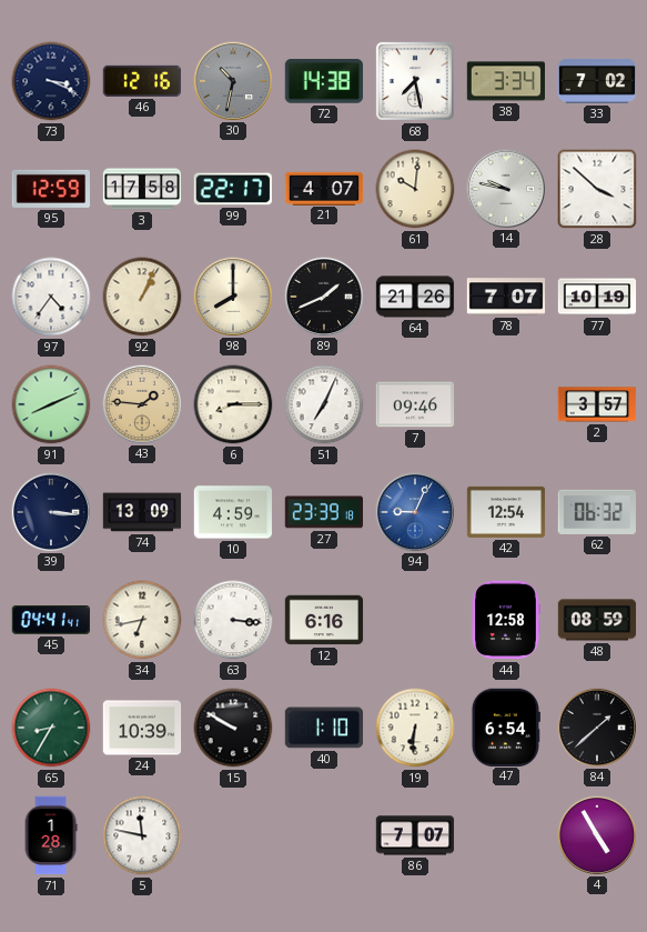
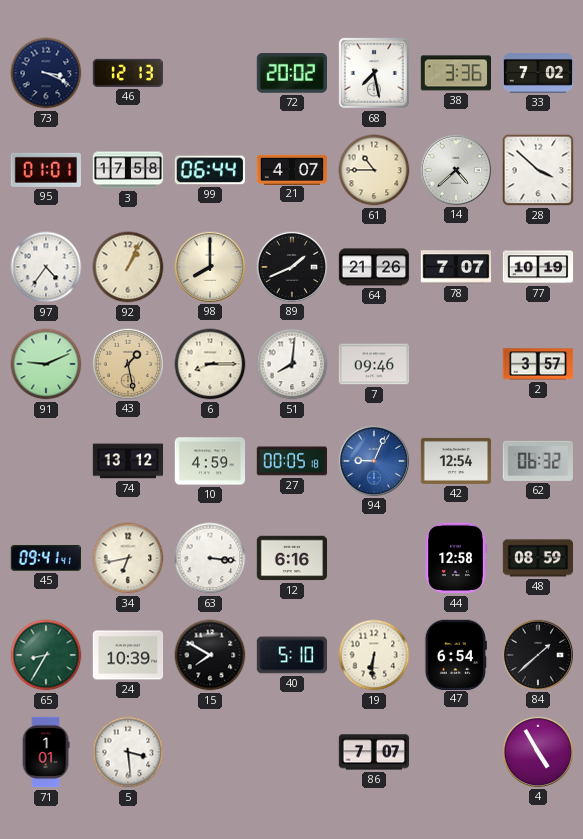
46: 12:16 -> 12:13
30: 10:32 -> none
72: 14:38 -> 20:02
38: 3:34 -> 3:36
95: 12:59 -> 01:01
99: 22:17 -> 06:44
61: 10:01 -> 10:45
14: 9:47 -> 4:38
91: 8:11 -> 9:11
43: 1:46 -> 1:28
51: 7:04 -> 8:01
39: 3:16 -> none
74: 13:09 -> 13:12
27: 23:39 -> 00:05
45: 04:41 -> 09:41
15: 9:50 -> 7:50
40: 1:10 -> 5:10
71: 1:28 -> 1:01
5: 11:47 -> 3:29
